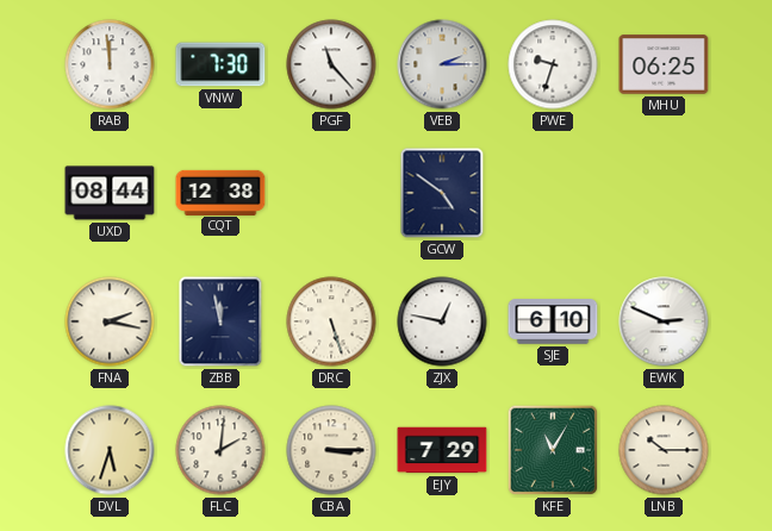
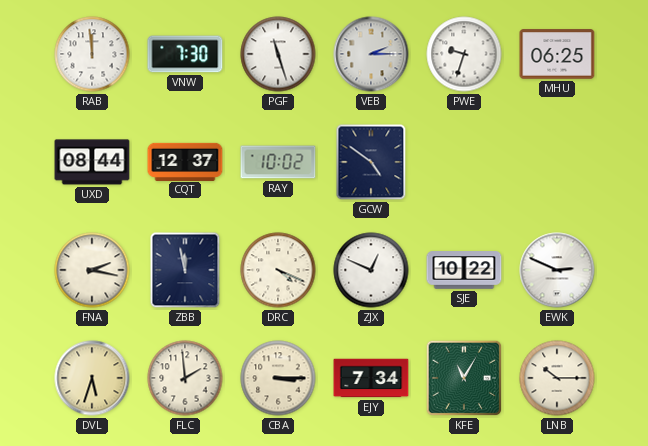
PGF: 11:23 -> 11:27
CQT: 12:38 -> 12:37
RAY: none -> 10:02
DRC: 5:27 -> 4:19
ZJX: 12:47 -> 12:49
SJE: 6:10 -> 10:22
FLC: 2:01 -> 1:59
EJY: 7:29 -> 7:34
